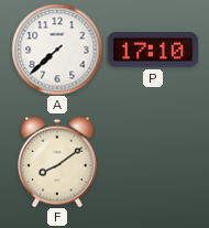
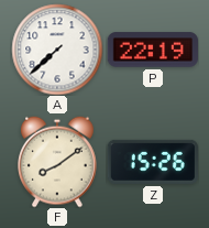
P: 17:10 -> 22:19
Z: none -> 15:26
